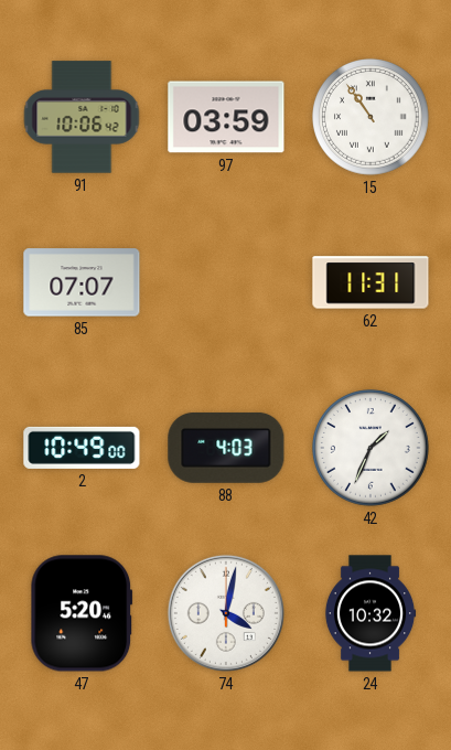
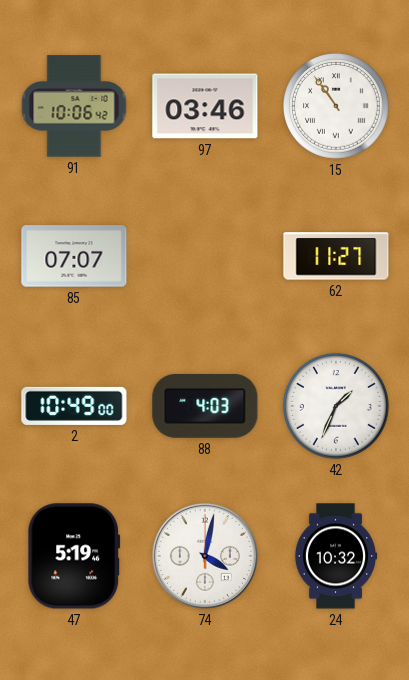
97: 03:59 -> 03:46
62: 11:31 -> 11:27
47: 5:20 -> 5:19
